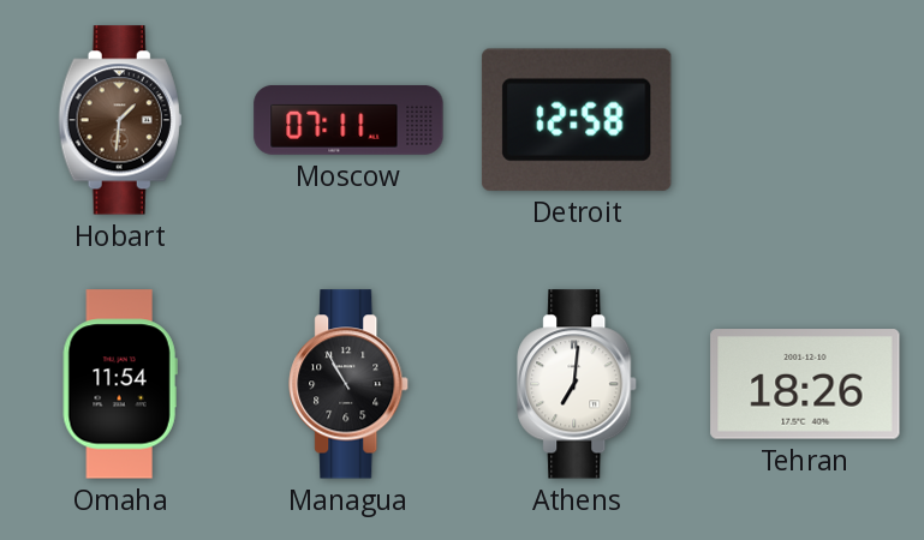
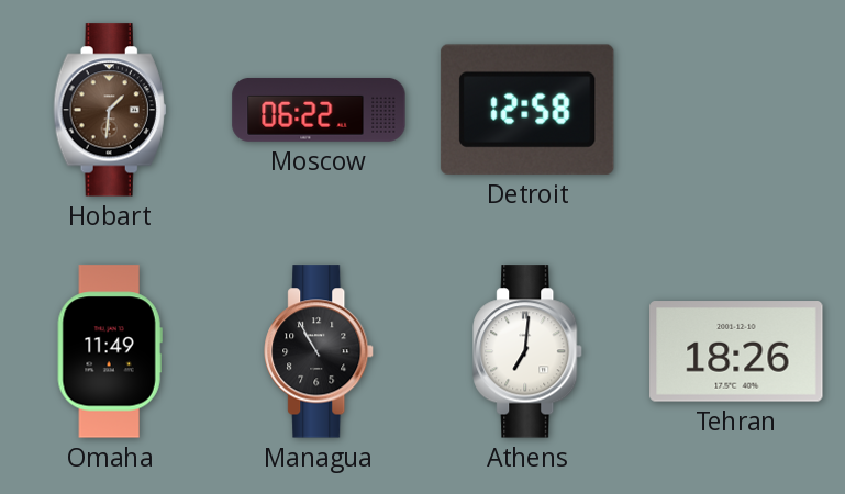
Moscow: 07:11 -> 06:22
Omaha: 11:54 -> 11:49
